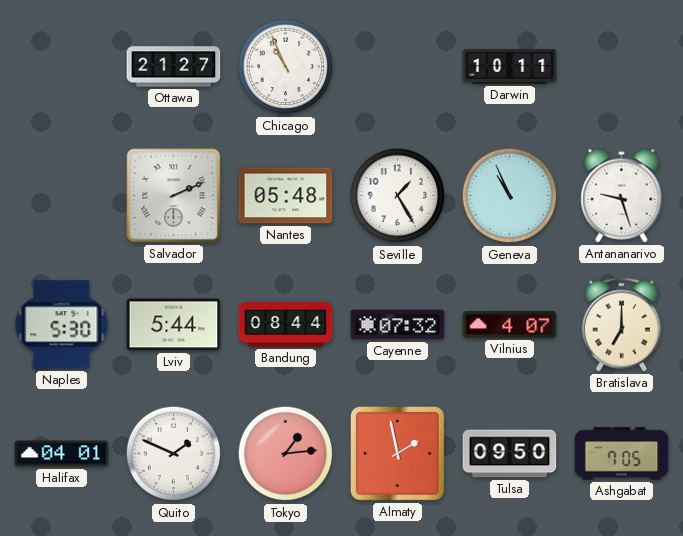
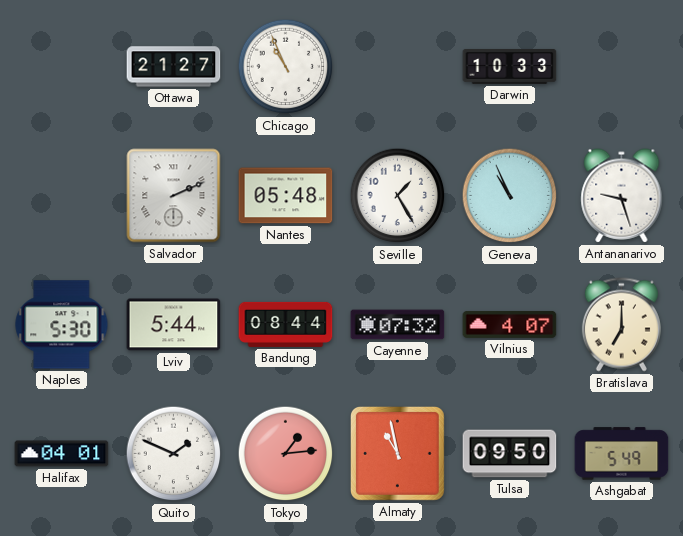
Darwin: 10:11 -> 10:33
Almaty: 1:58 -> 10:58
Ashgabat: 7:05 -> 5:49
